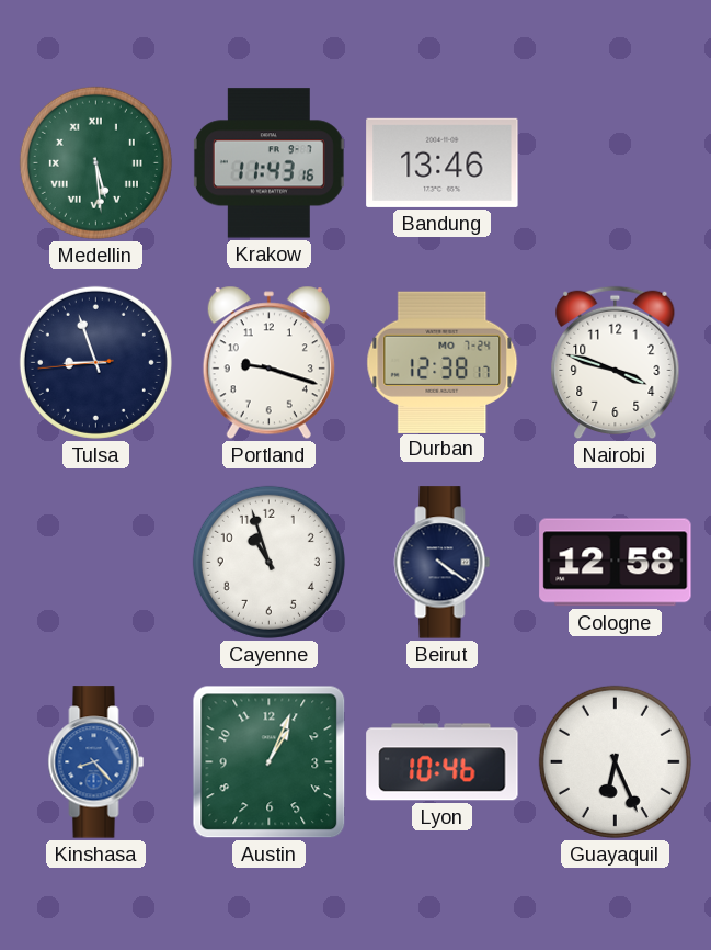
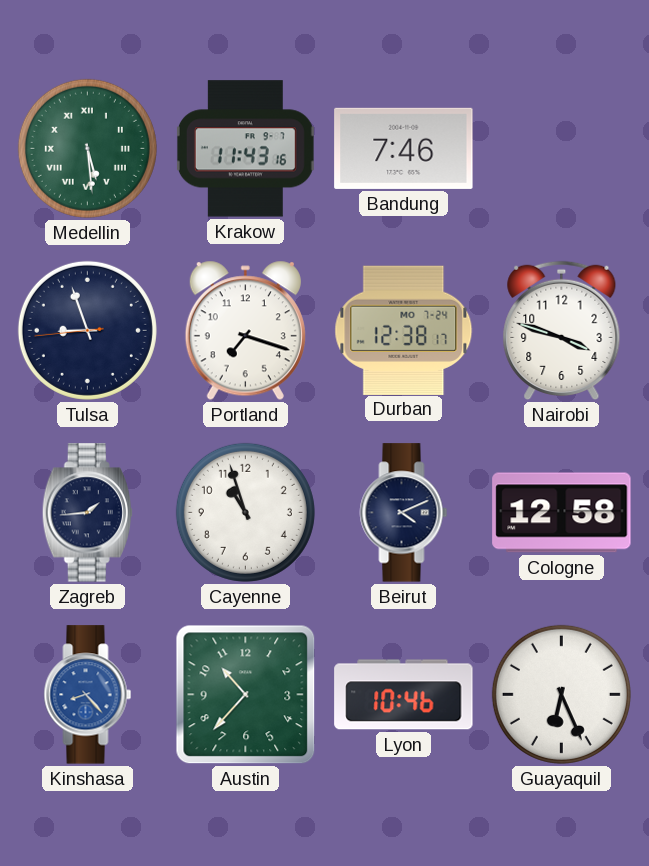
Bandung: 13:46 -> 7:46
Portland: 9:18 -> 7:18
Zagreb: none -> 1:44
Beirut: 4:21 -> 4:11
Austin: 1:04 -> 10:37
